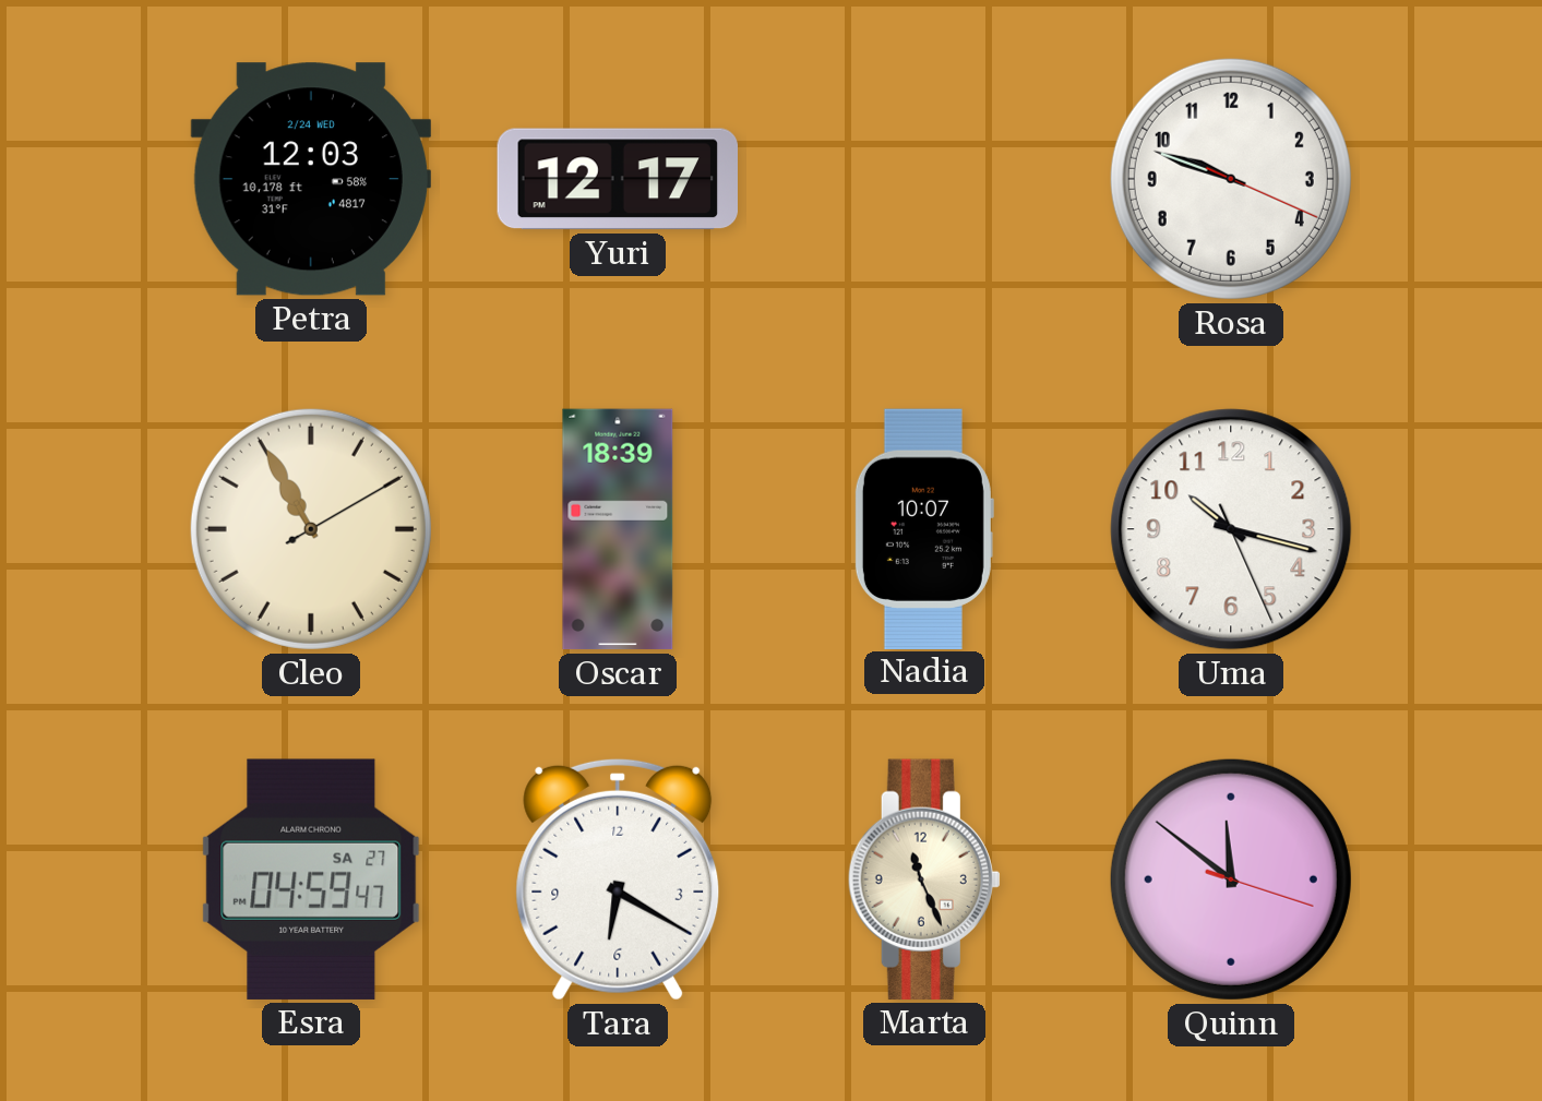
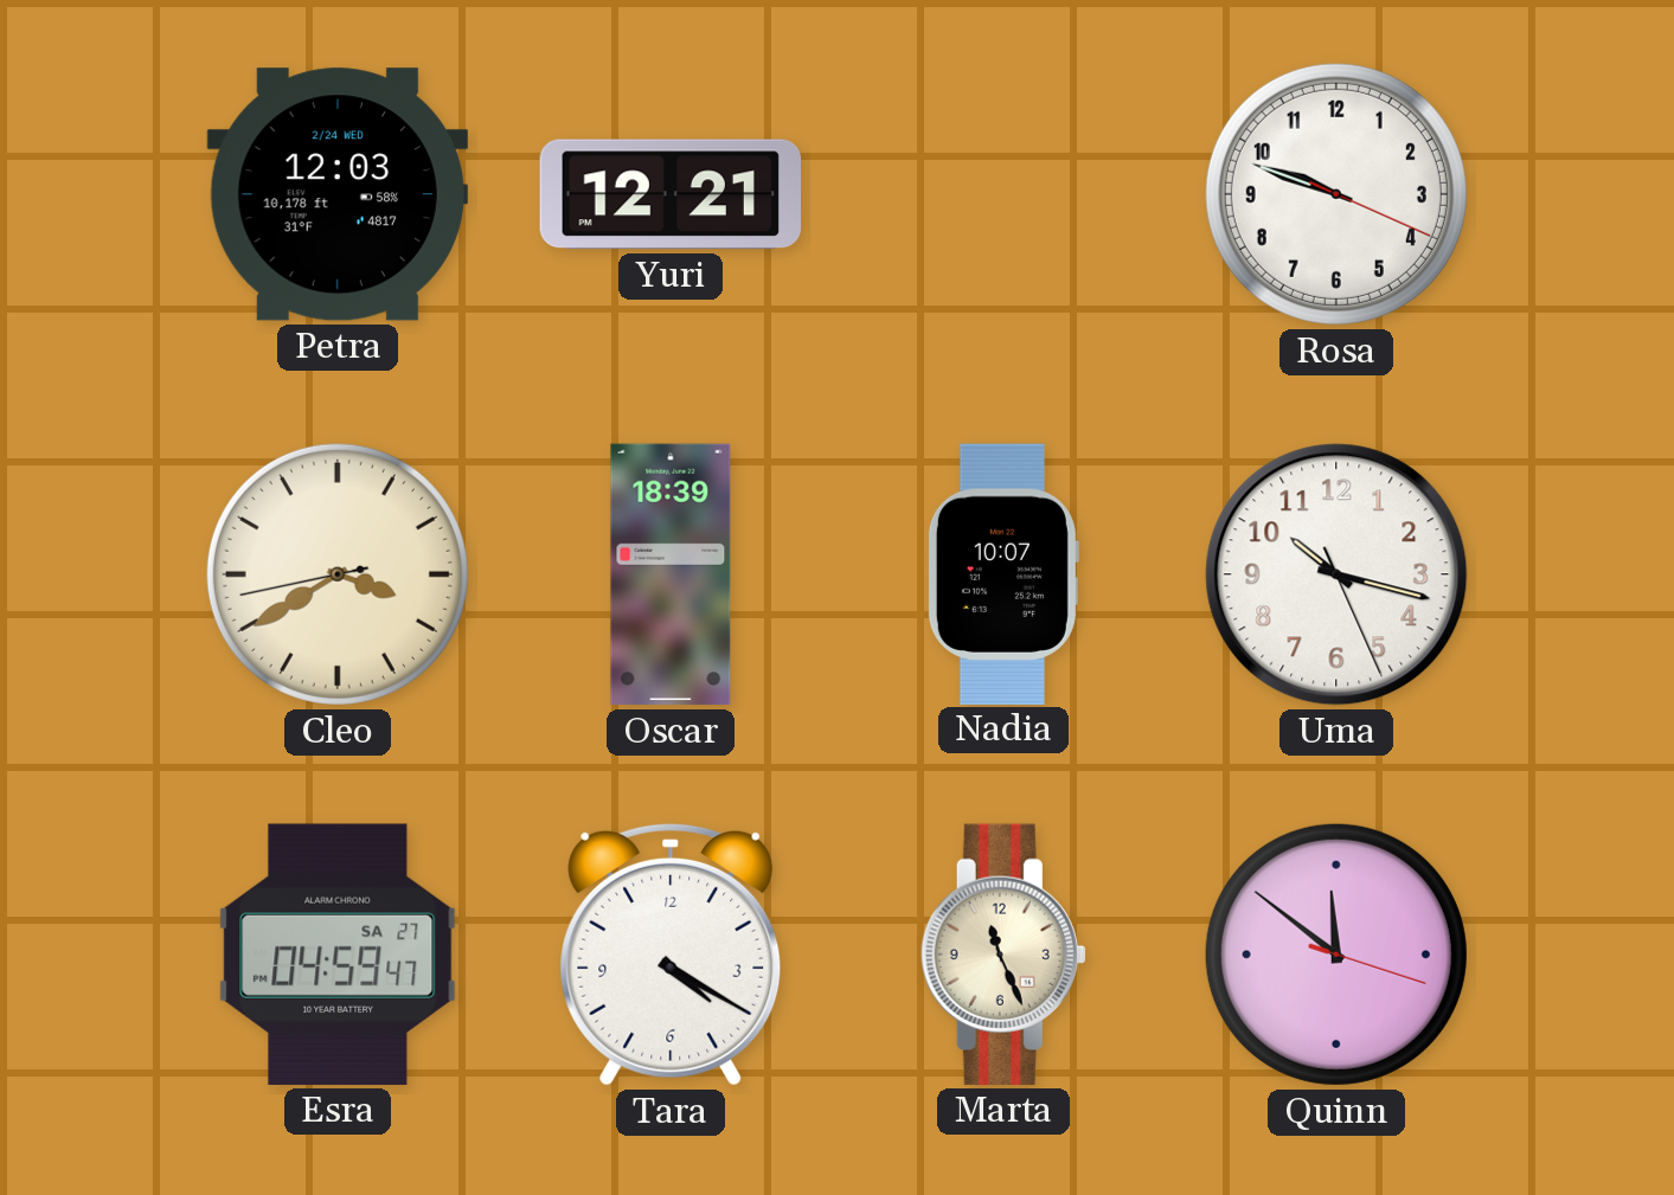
Yuri: 12:17 -> 12:21
Cleo: 10:55 -> 3:39
Tara: 6:20 -> 4:20
